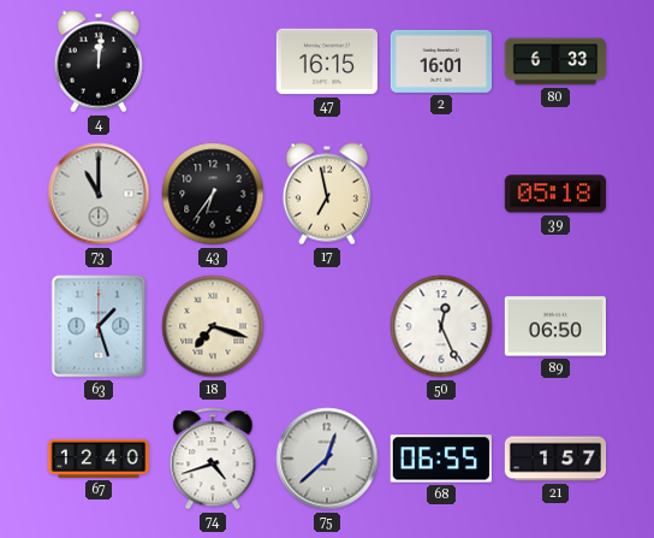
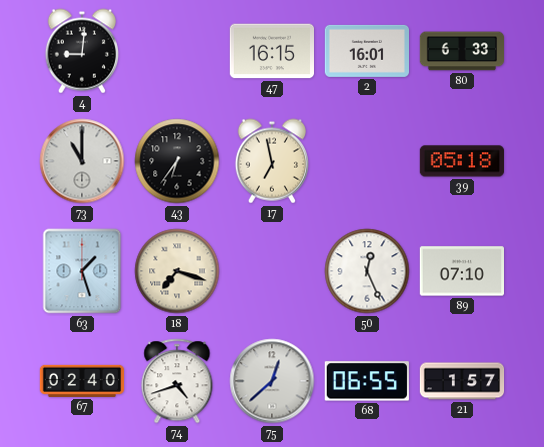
4: 12:01 -> 9:01
89: 06:50 -> 07:10
67: 12:40 -> 02:40
